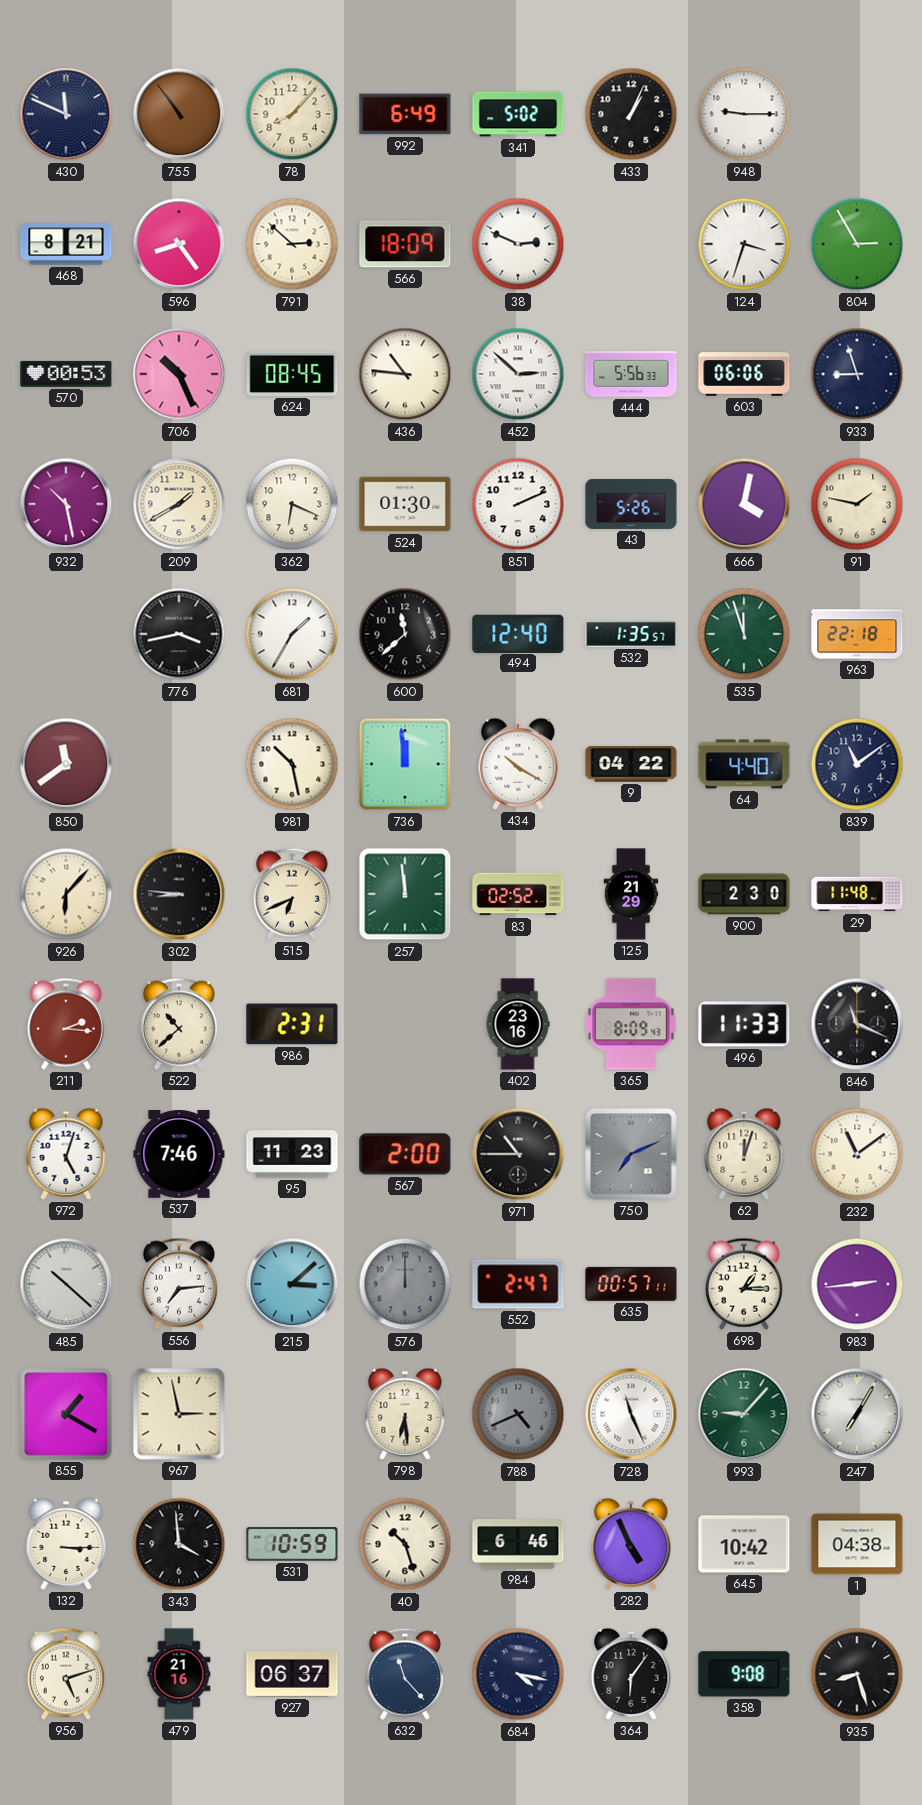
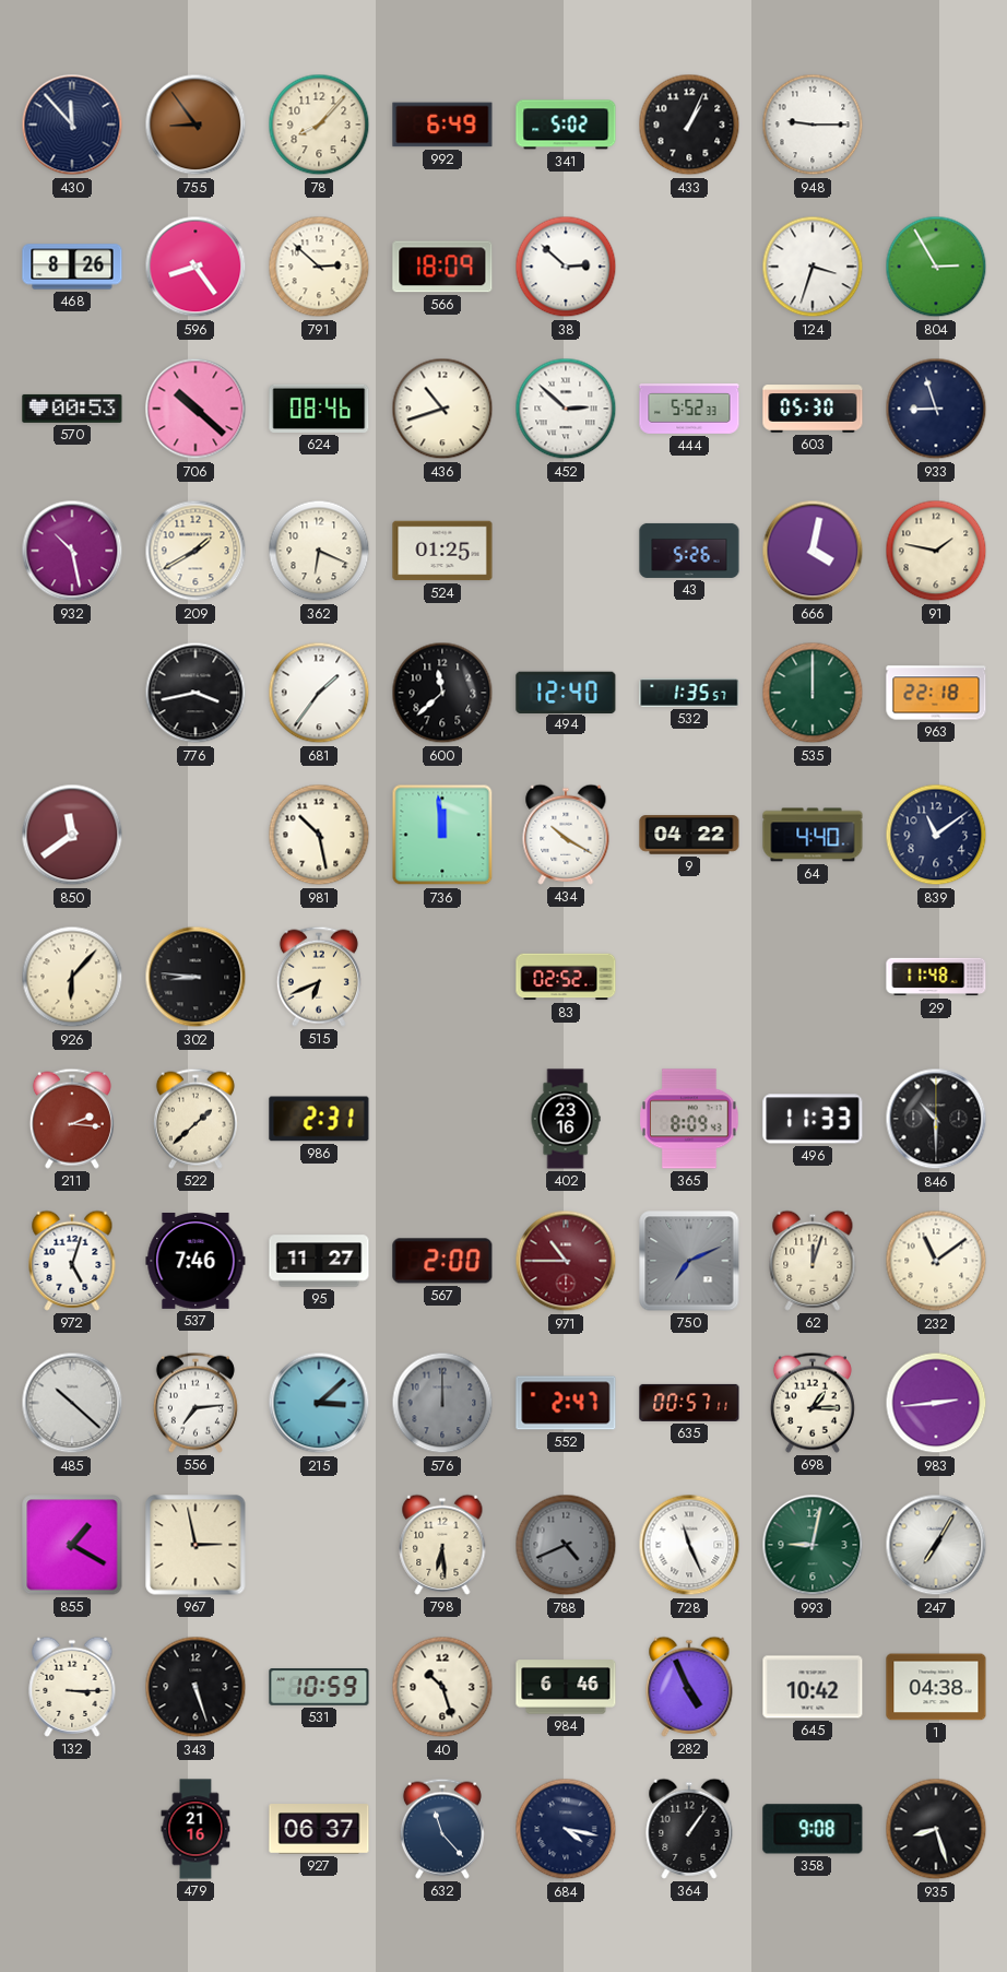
430: 11:49 -> 11:53
755: 10:54 -> 8:54
468: 8:21 -> 8:26
38: 2:49 -> 2:52
706: 10:26 -> 10:22
624: 08:45 -> 08:46
436: 10:46 -> 10:42
444: 5:56 -> 5:52
603: 06:06 -> 05:30
524: 01:30 -> 01:25
851: 2:11 -> none
681: 1:35 -> 1:36
535: 11:57 -> 12:00
257: 11:59 -> none
125: 21:29 -> none
900: 2:30 -> none
522: 10:38 -> 1:38
846: 11:19 -> 10:30
95: 11:23 -> 11:27
971 dial: black -> burgundy
993: 9:07 -> 9:02
343: 3:59 -> 5:27
956: 5:12 -> none
364: 6:06 -> 1:06
